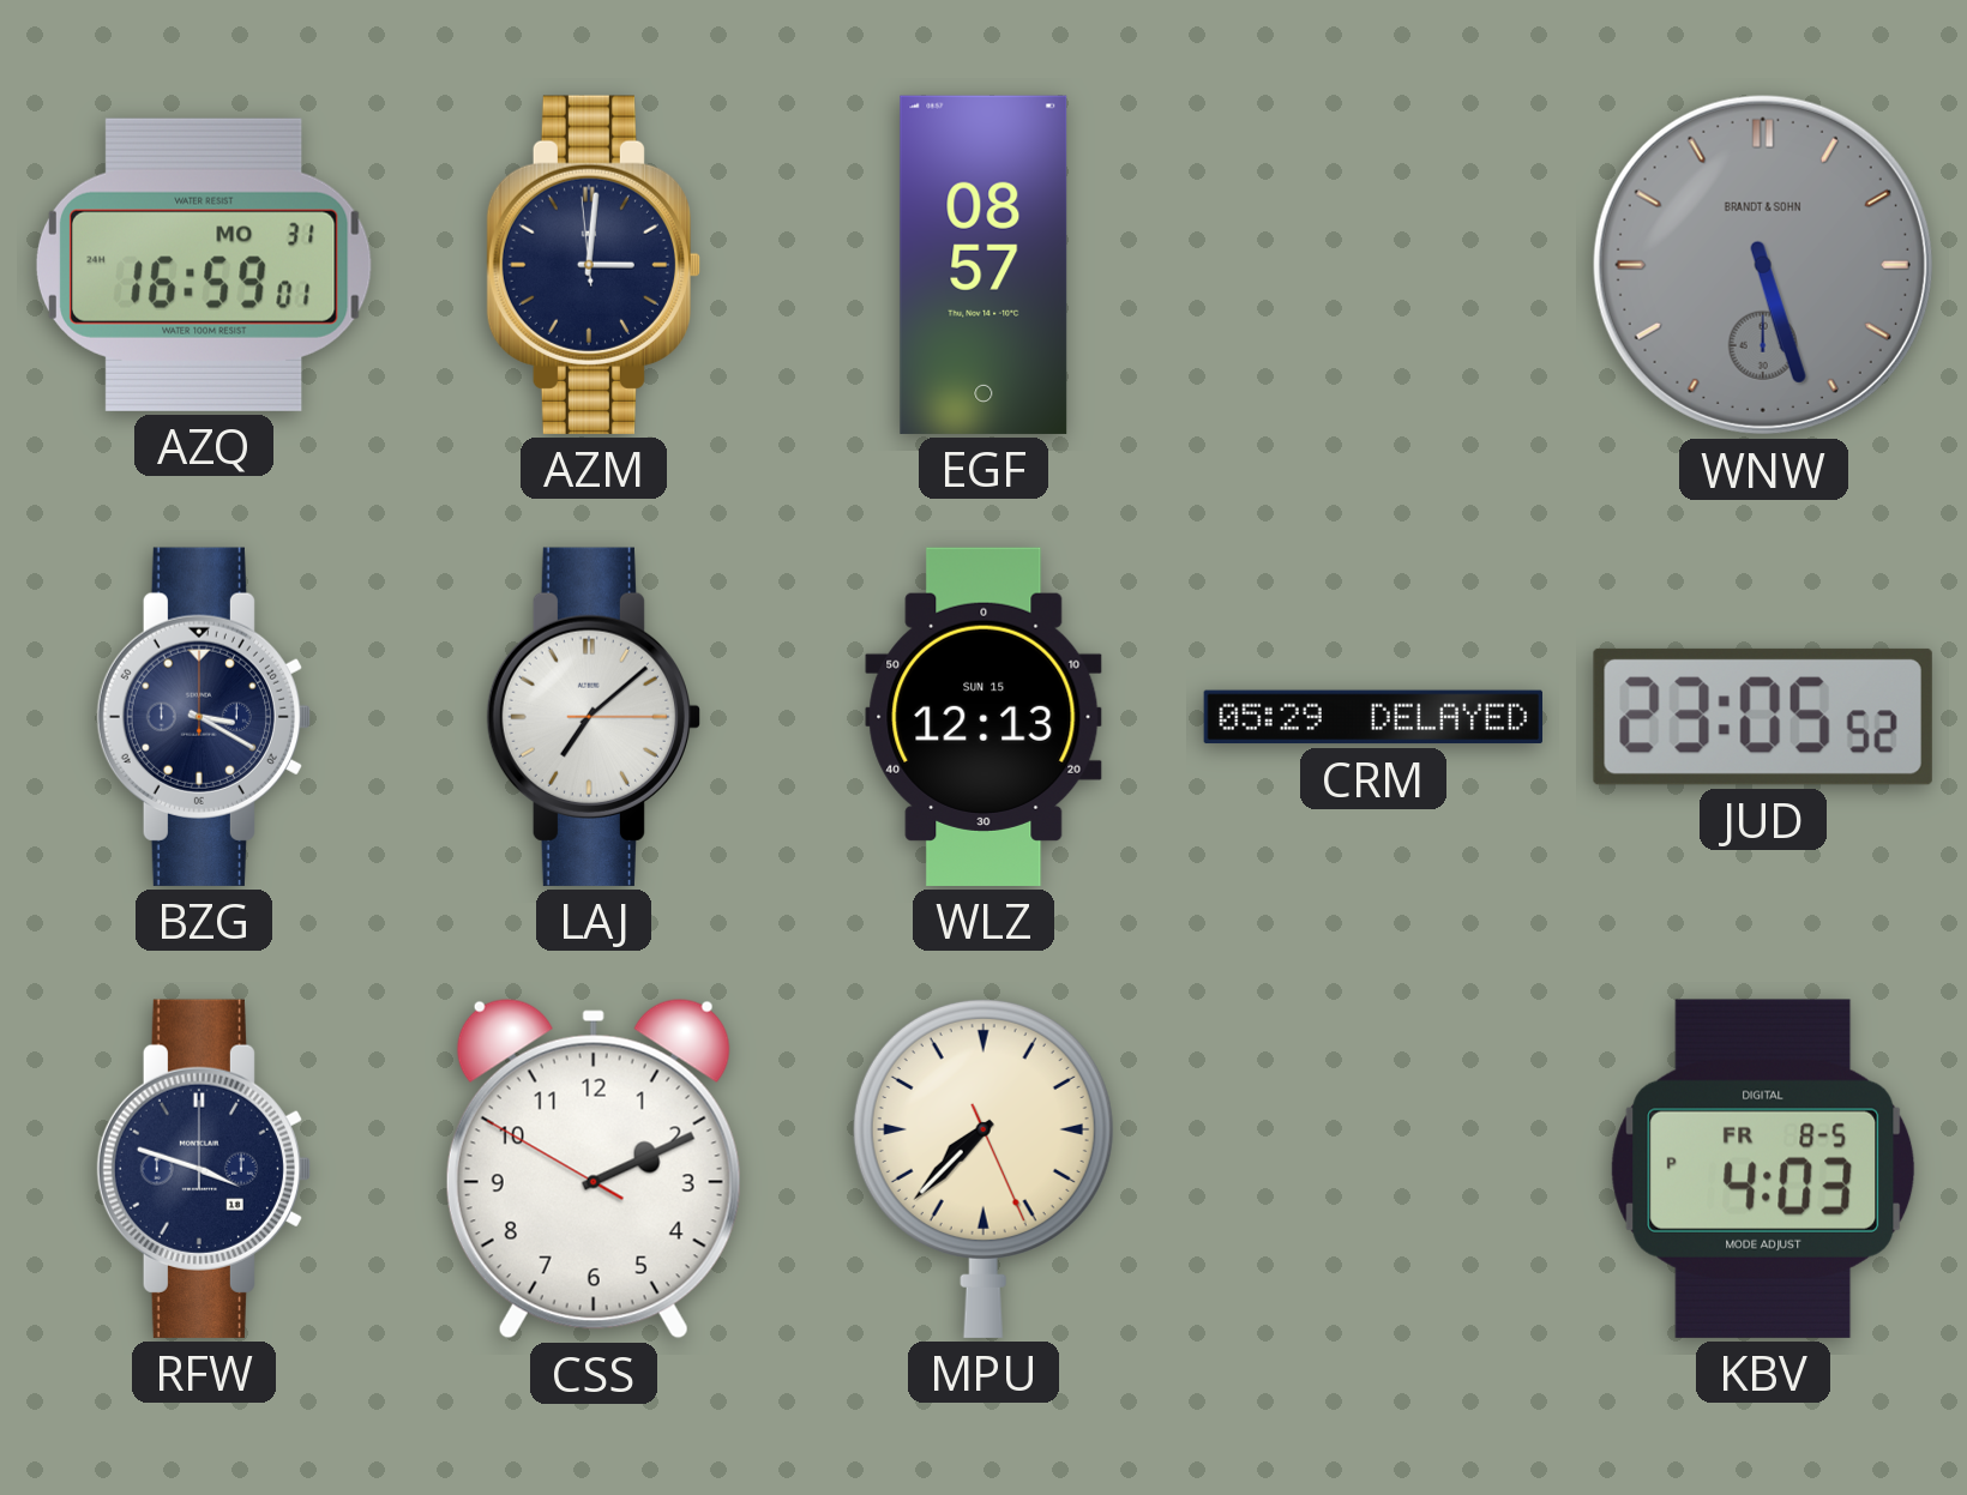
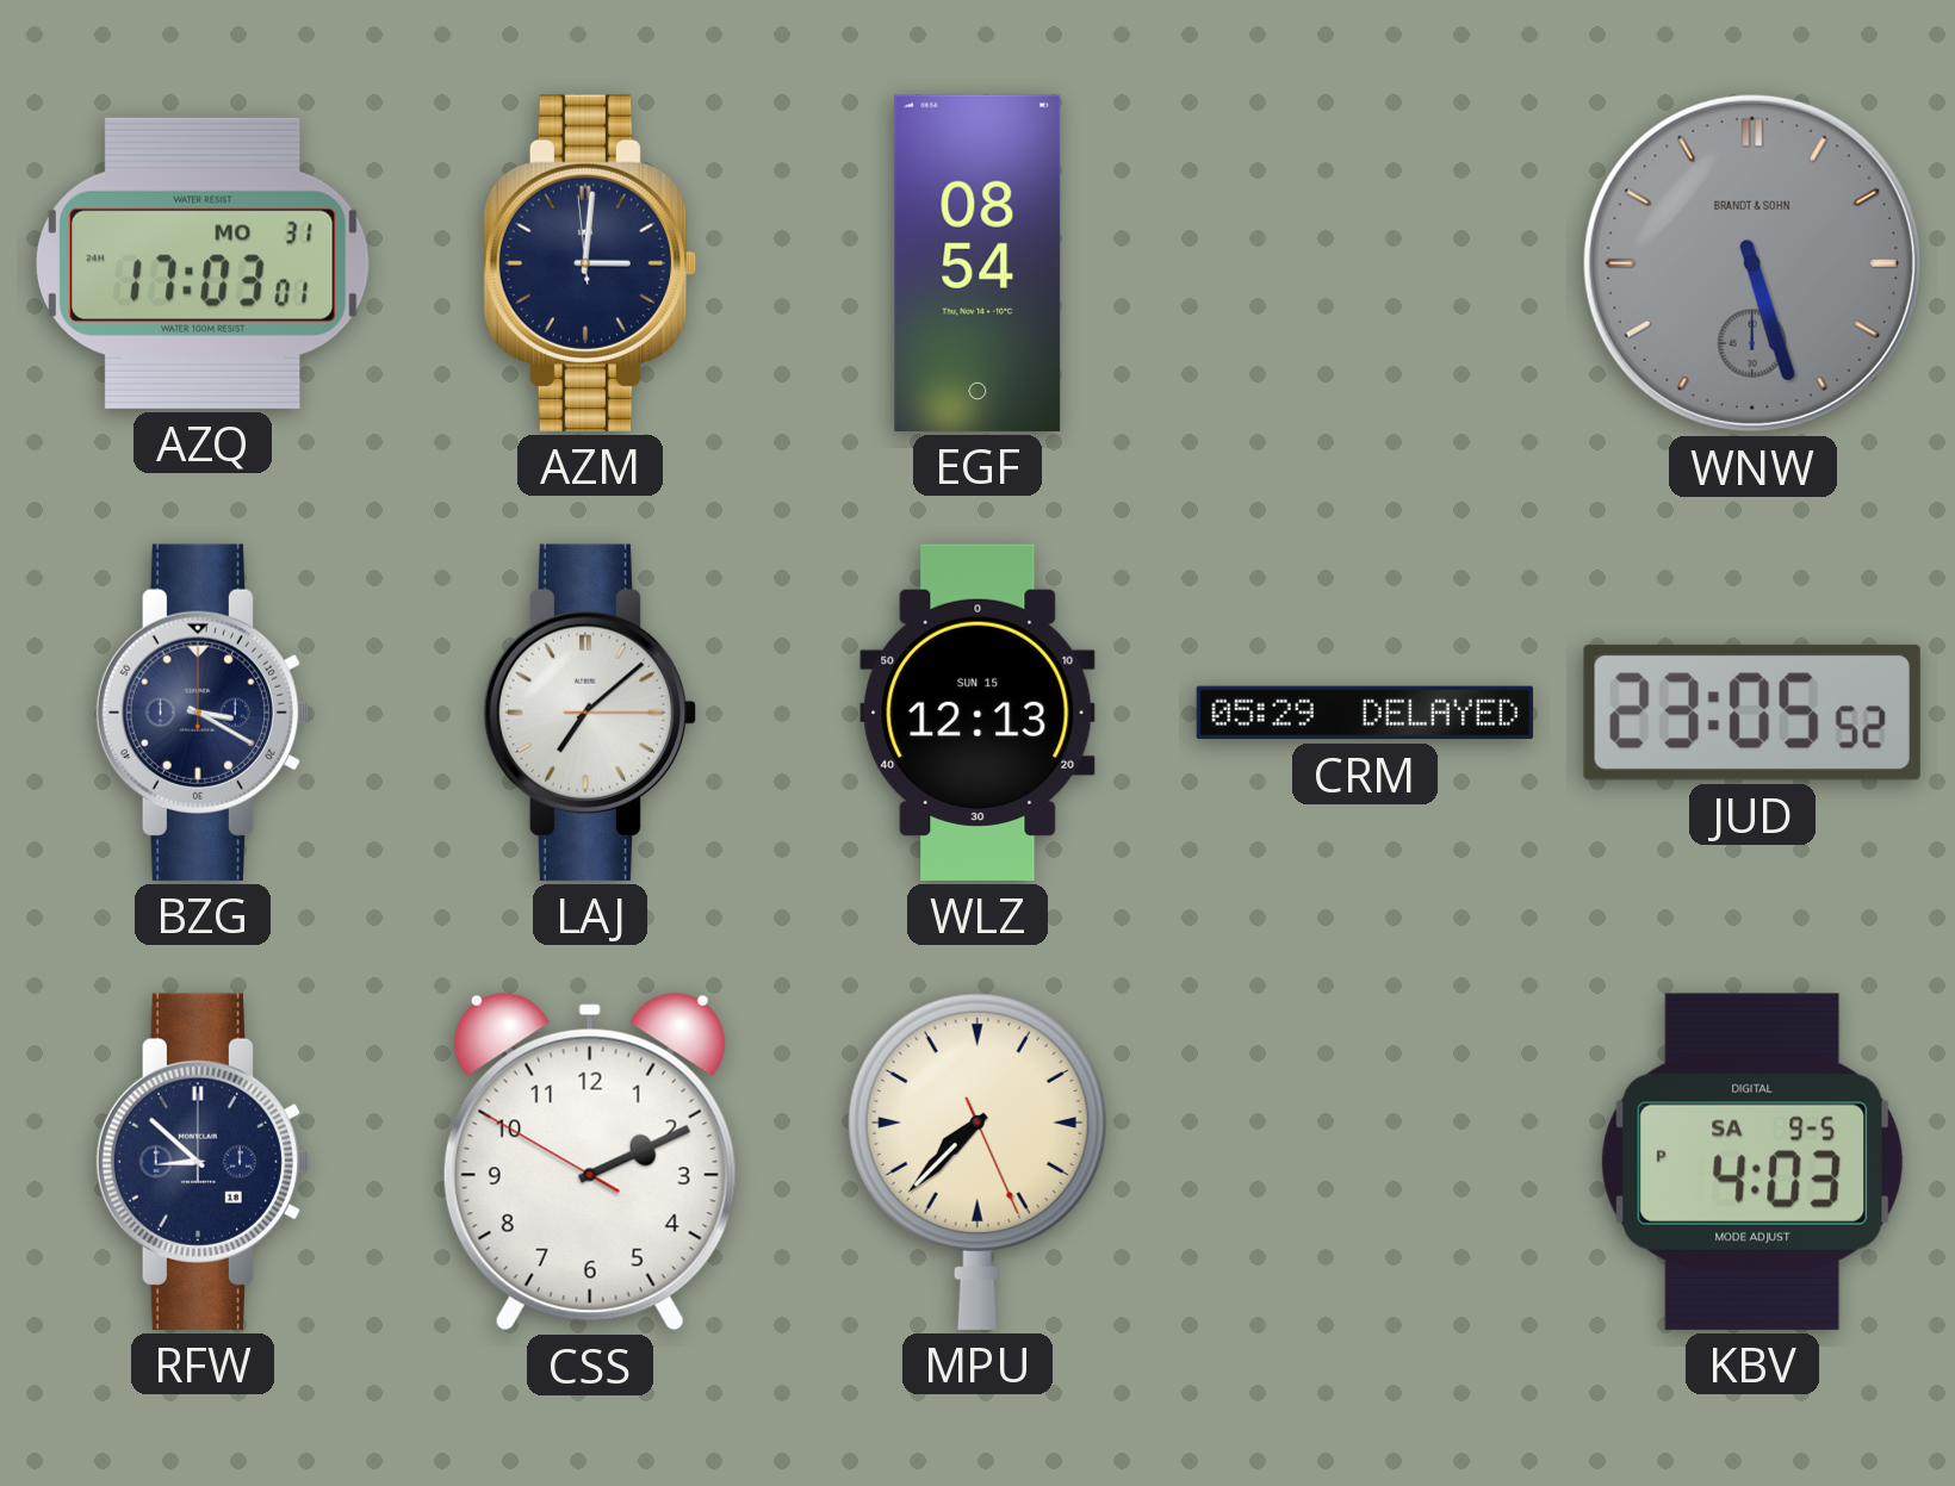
AZQ: 16:59 -> 17:03
EGF: 08:57 -> 08:54
RFW: 3:48 -> 8:52
KBV date: FR 8-5 -> SA 9-5
